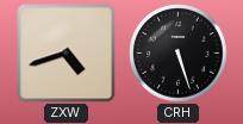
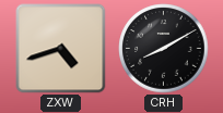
CRH: 5:27 -> 8:10
